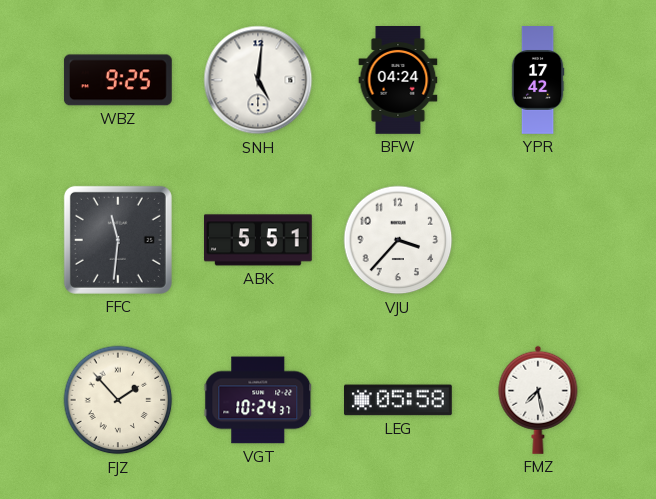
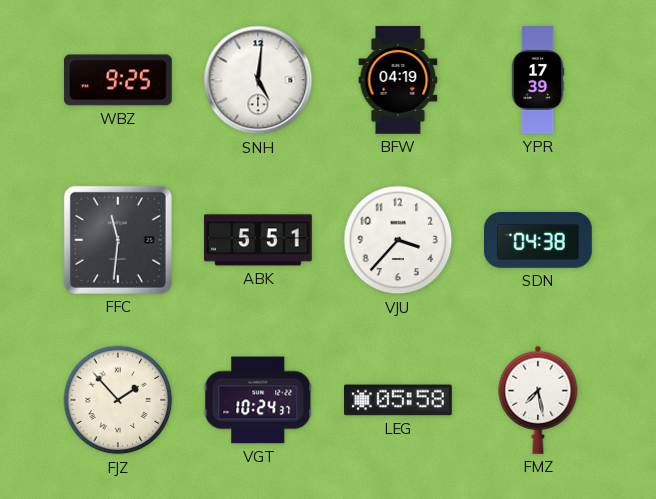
BFW: 04:24 -> 04:19
YPR: 17:42 -> 17:39
SDN: none -> 04:38
